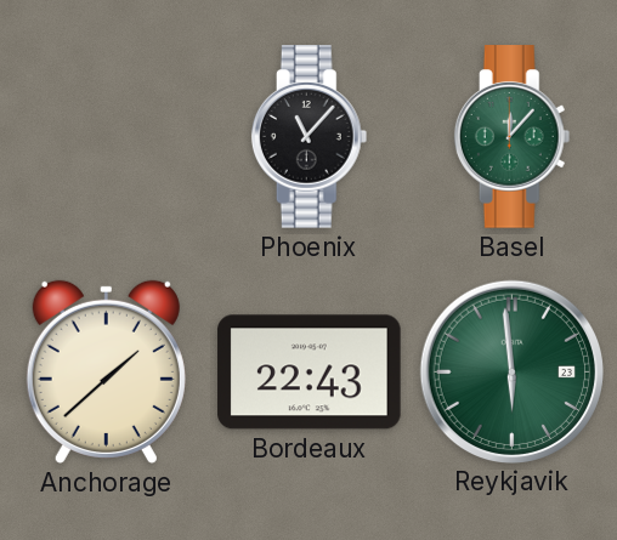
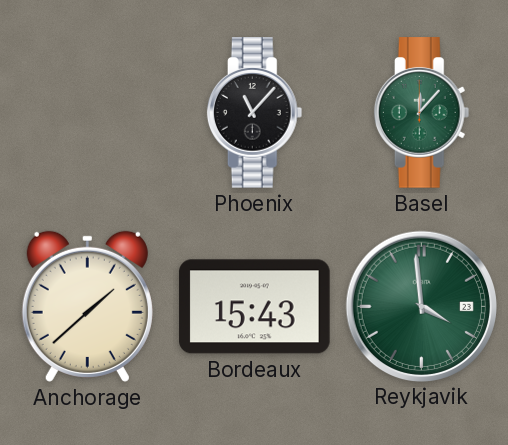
Bordeaux: 22:43 -> 15:43
Reykjavik: 5:59 -> 3:59
